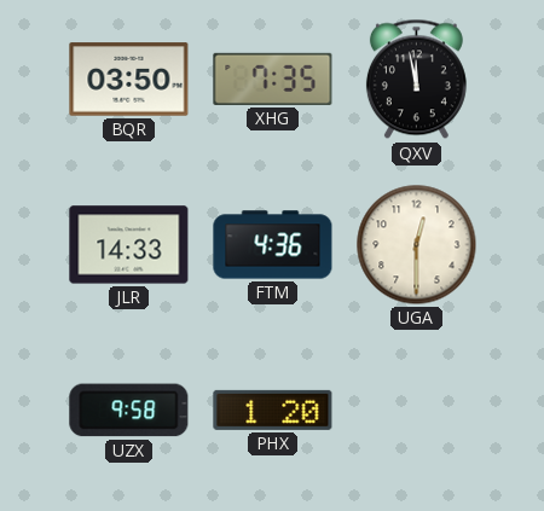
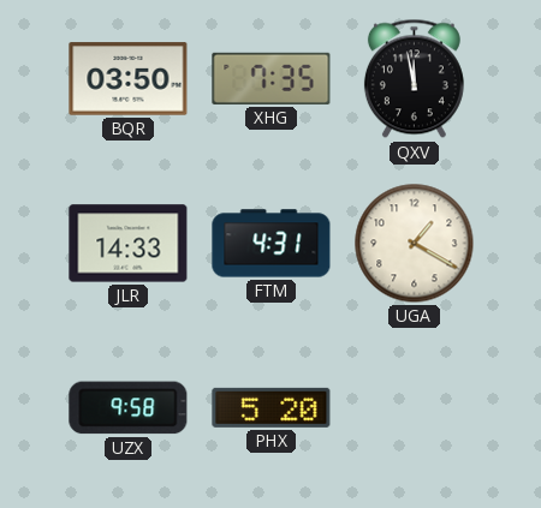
FTM: 4:36 -> 4:31
UGA: 12:30 -> 1:20
PHX: 1:20 -> 5:20
